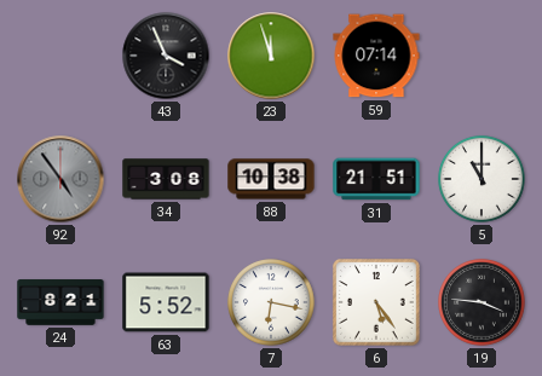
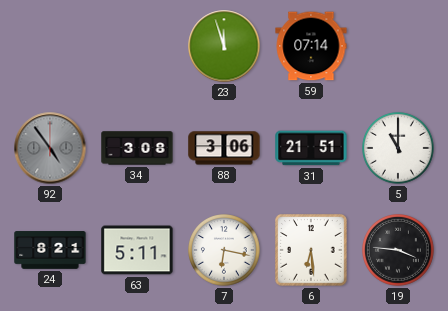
43: 3:56 -> none
88: 10:38 -> 3:06
63: 5:52 -> 5:11
6: 5:24 -> 6:29
